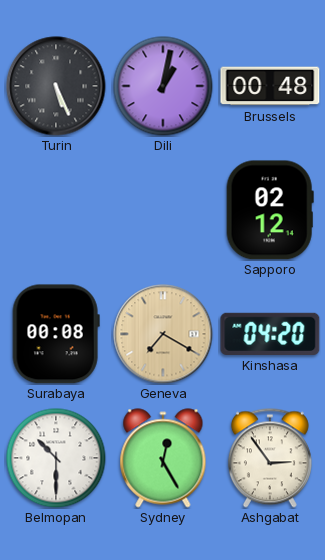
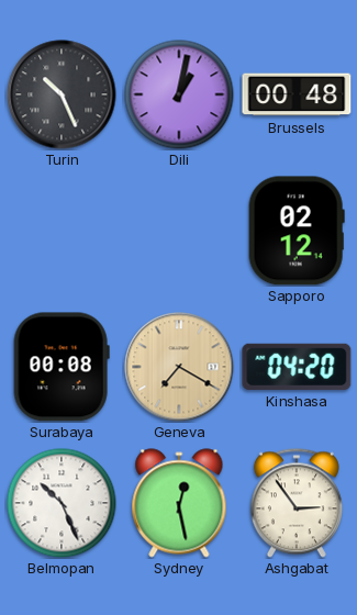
Turin: 5:26 -> 10:26
Belmopan: 10:30 -> 10:26
Sydney: 12:25 -> 12:28
